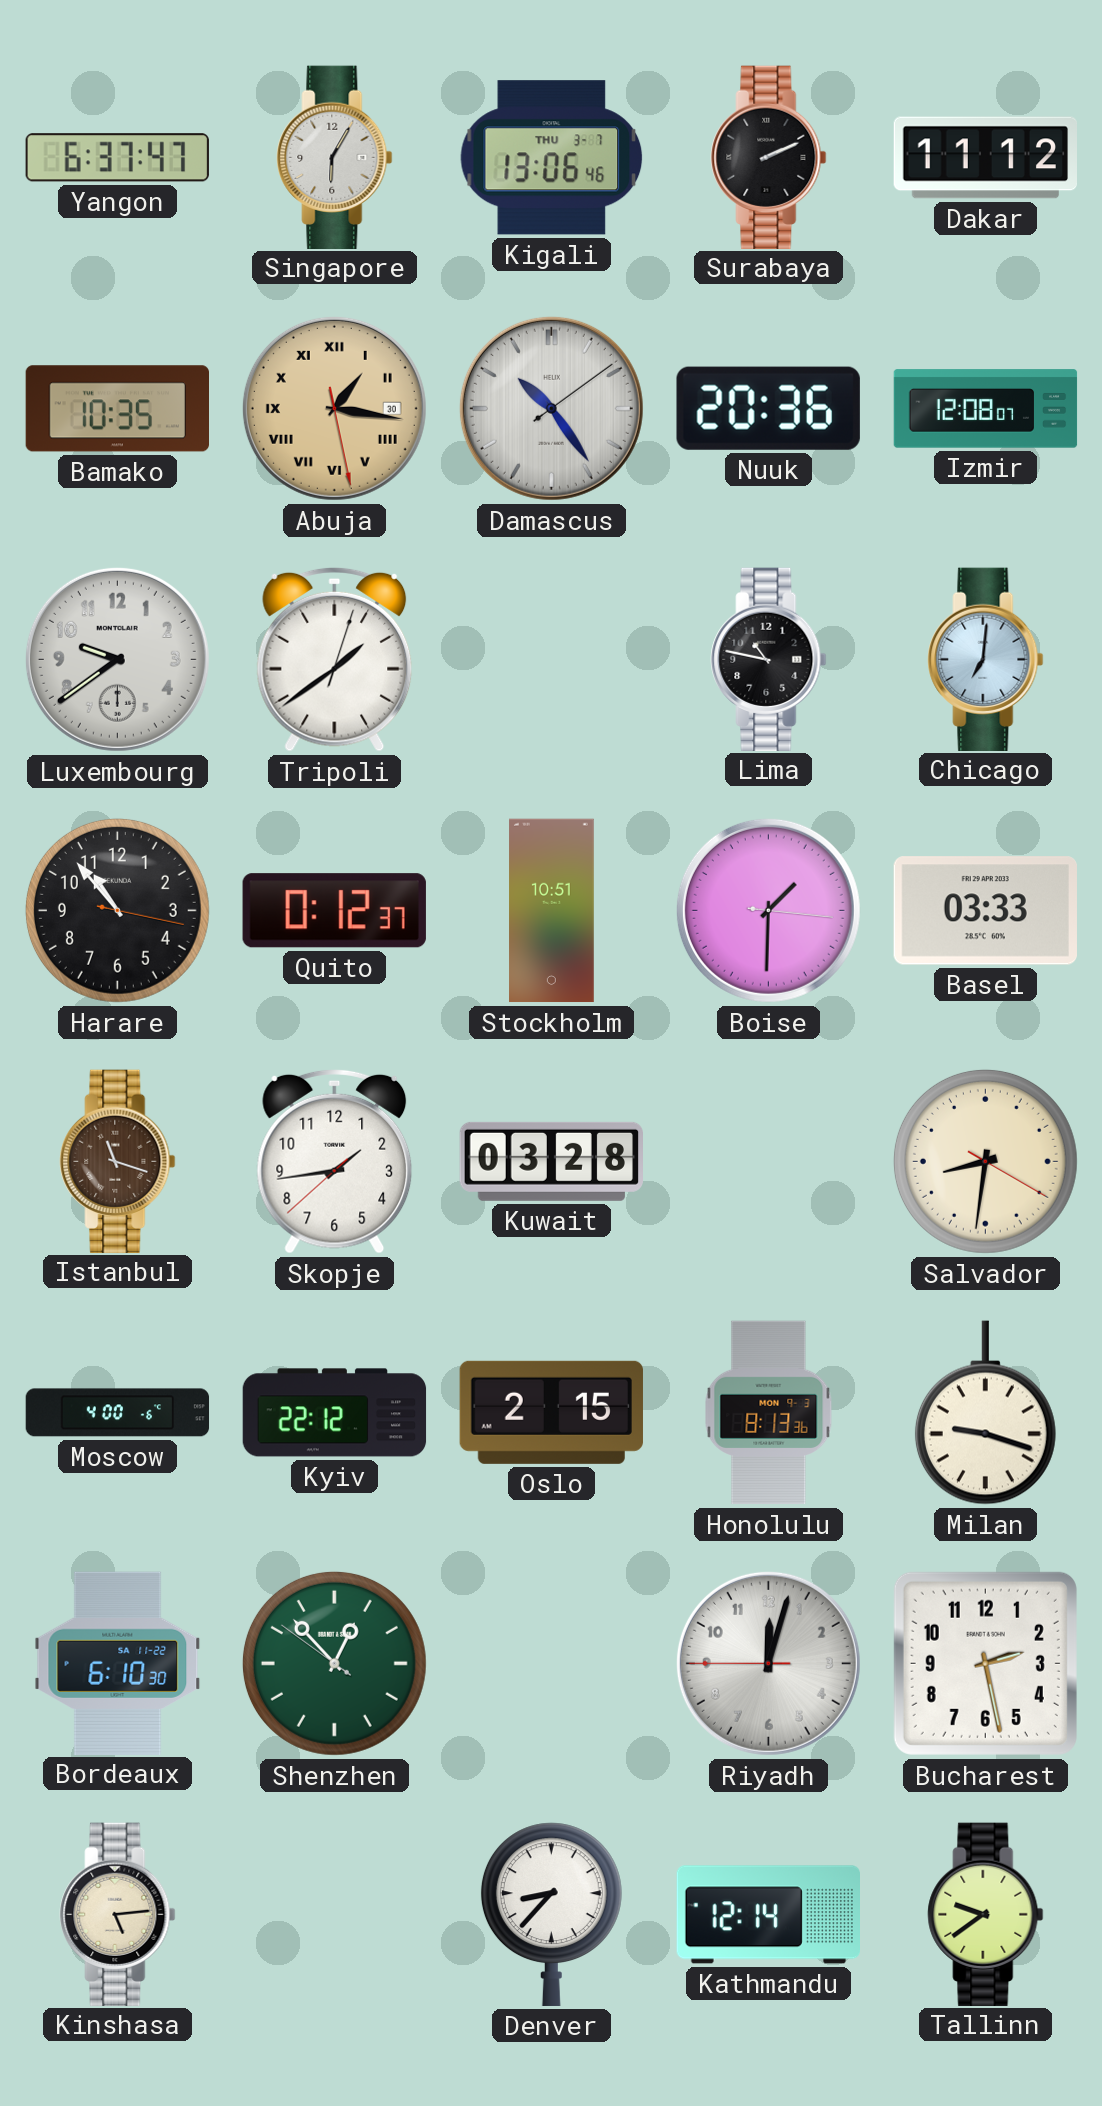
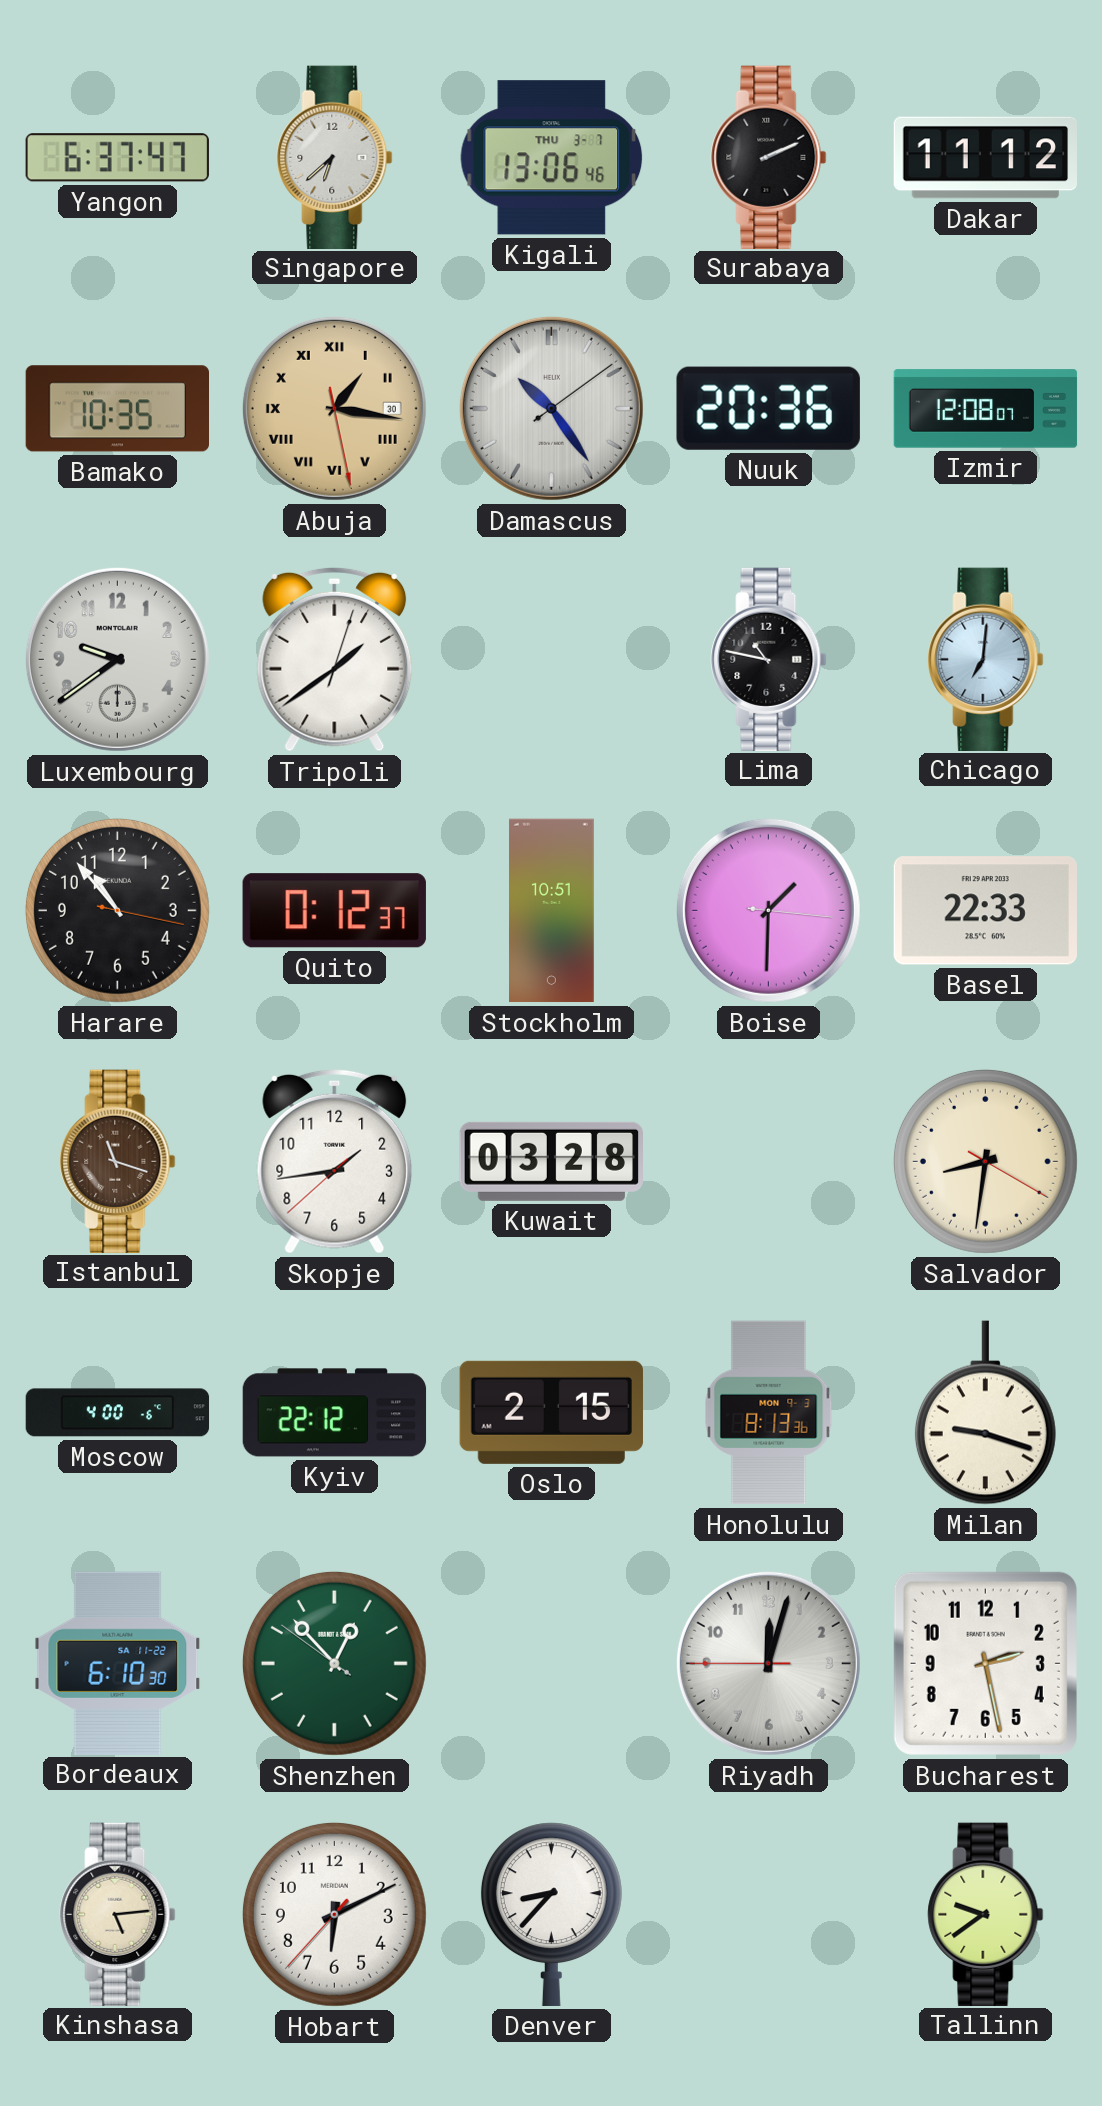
Singapore: 6:05 -> 6:38
Basel: 03:33 -> 22:33
Hobart: none -> 6:10
Kathmandu: 12:14 -> none
